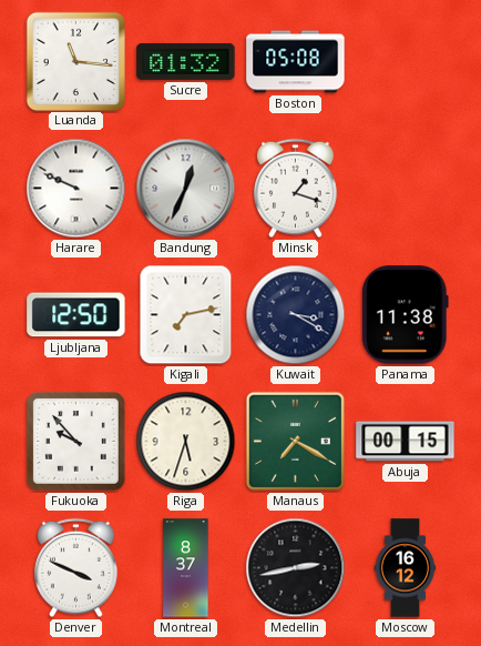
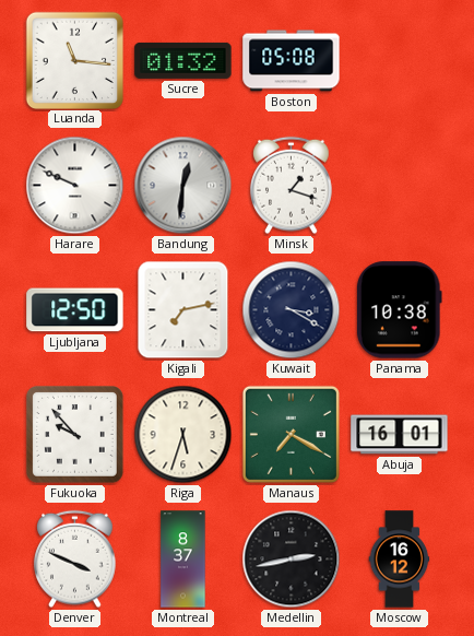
Bandung: 12:34 -> 12:31
Panama: 11:38 -> 10:38
Abuja: 00:15 -> 16:01
